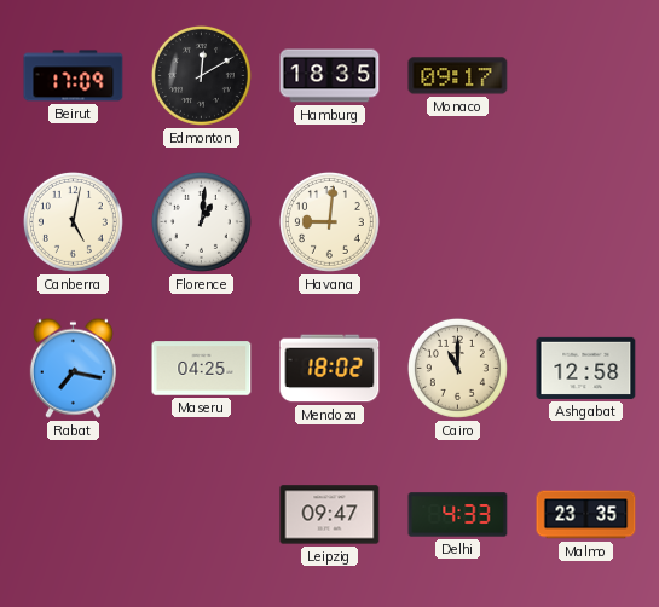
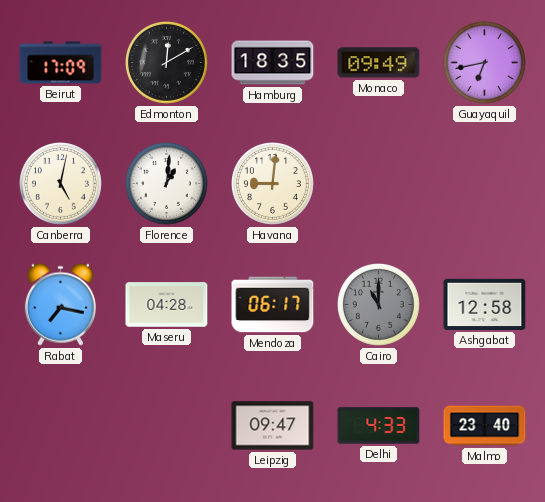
Monaco: 09:17 -> 09:49
Guayaquil: none -> 6:43
Maseru: 04:25 -> 04:28
Mendoza: 18:02 -> 06:17
Cairo dial: cream -> grey
Malmo: 23:35 -> 23:40
